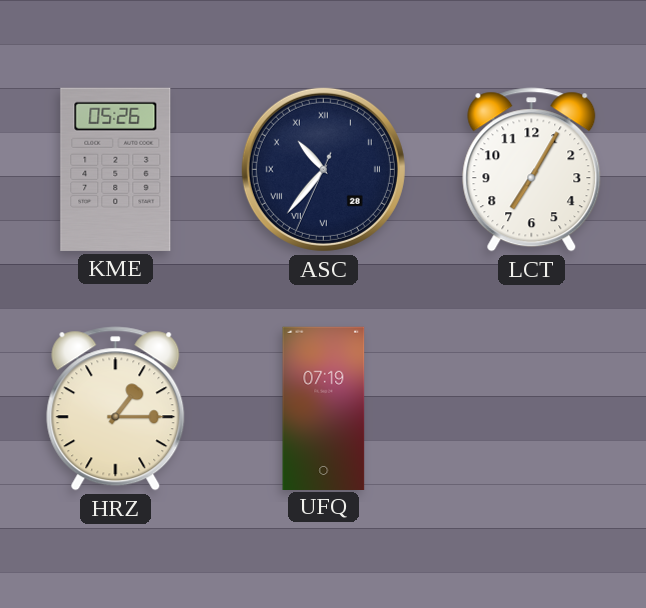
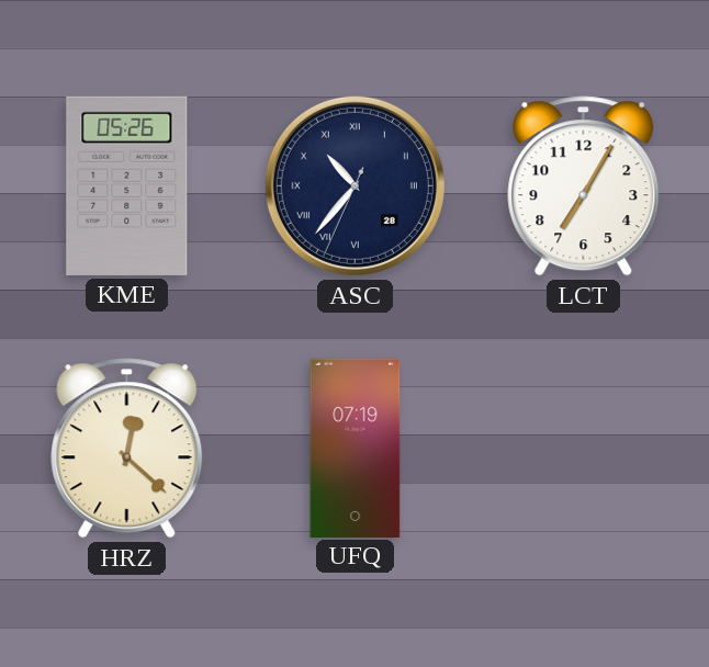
HRZ: 1:15 -> 12:22
